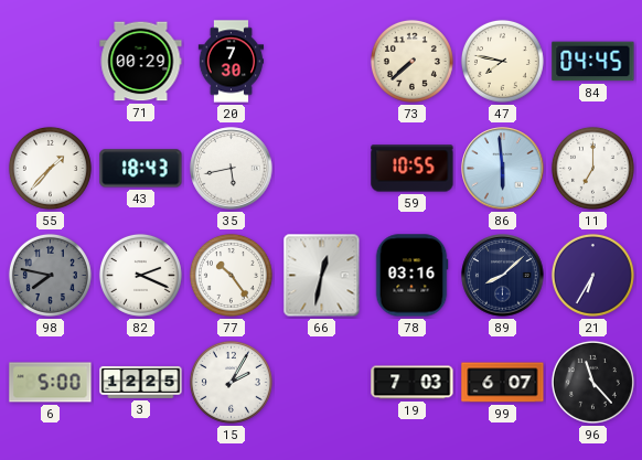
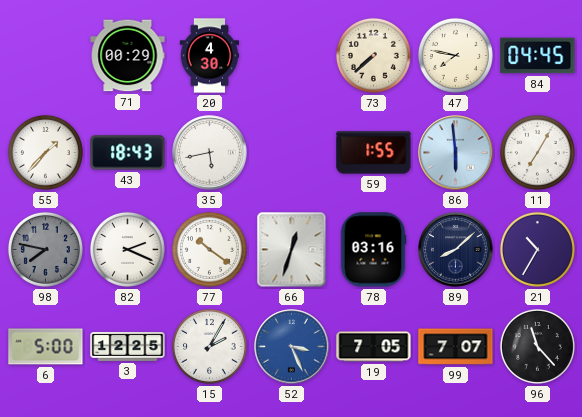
20: 7:30 -> 4:30
59: 10:55 -> 1:55
11: 7:00 -> 7:05
77: 10:24 -> 10:21
66: 12:32 -> 12:33
21: 6:35 -> 10:35
52: none -> 3:26
19: 7:03 -> 7:05
99: 6:07 -> 7:07
